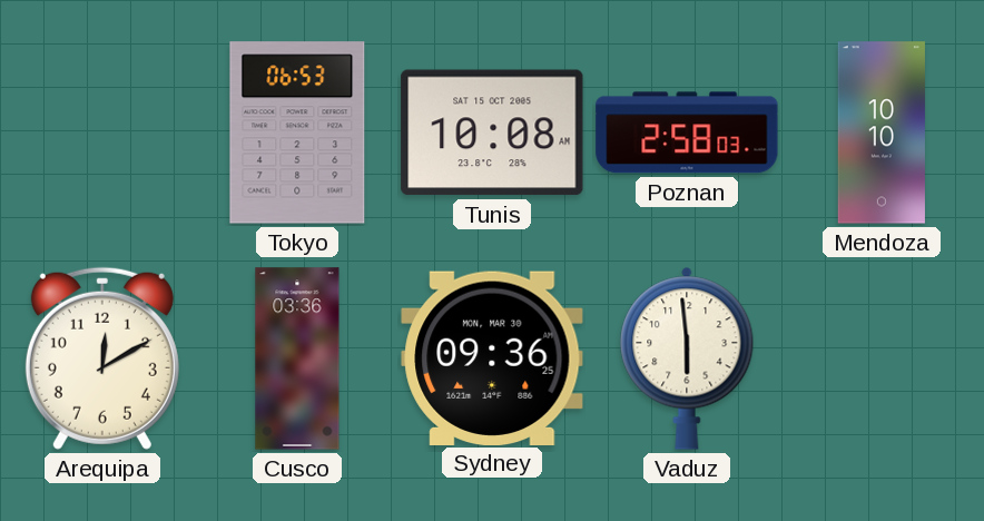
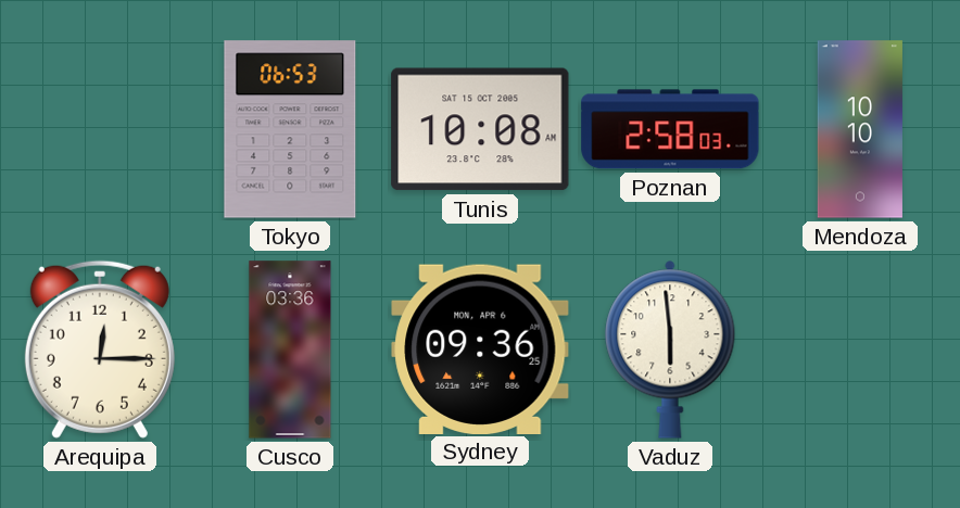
Arequipa: 12:10 -> 12:15
Sydney date: MON, MAR 30 -> MON, APR 6
